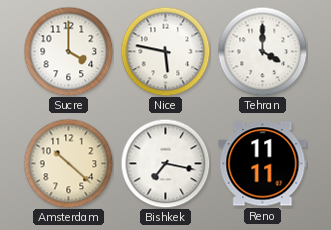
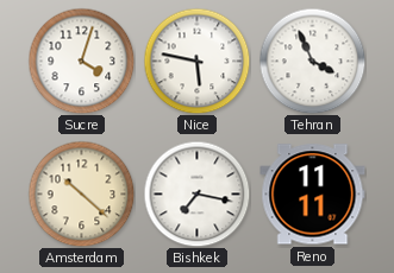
Sucre: 4:00 -> 4:03
Tehran: 4:00 -> 3:56
